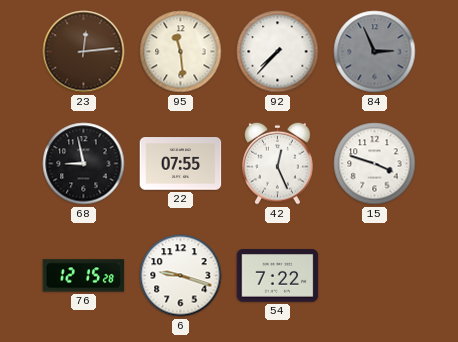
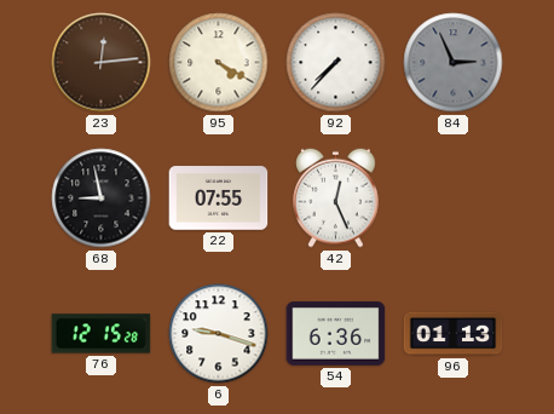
95: 11:29 -> 4:20
15: 3:48 -> none
54: 7:22 -> 6:36
96: none -> 01:13
